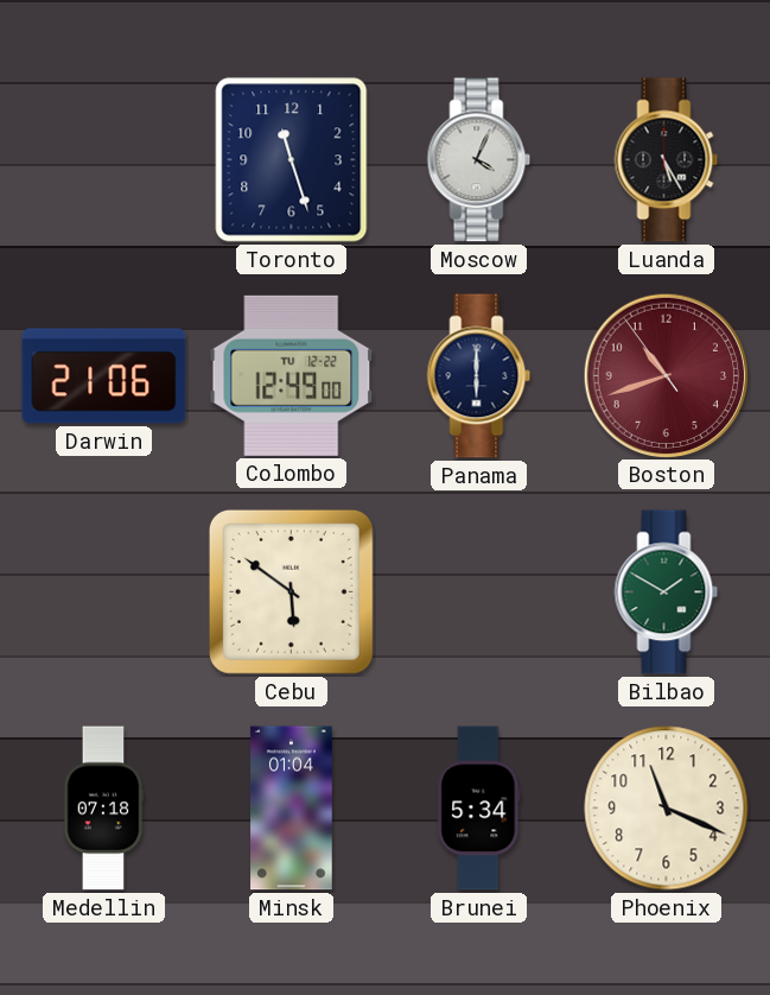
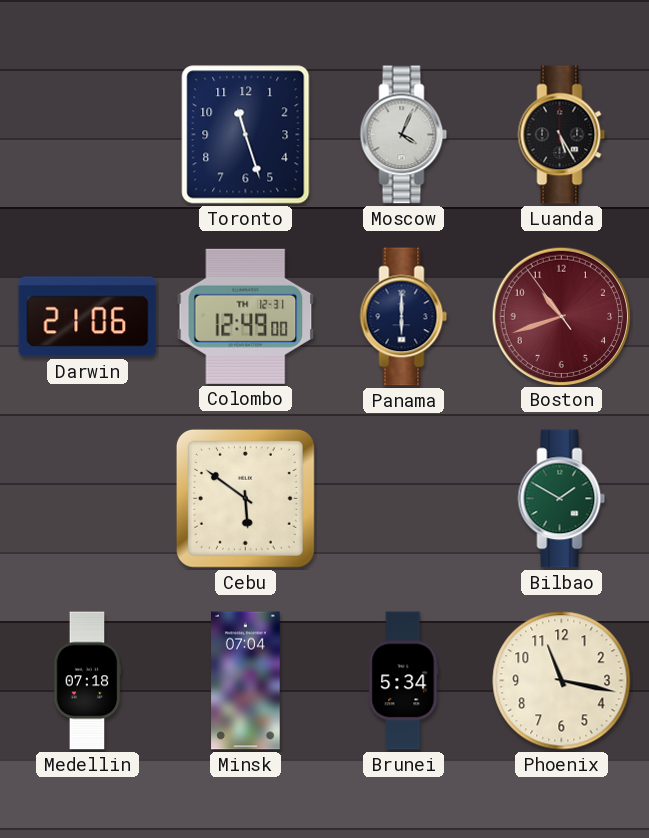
Colombo date: TU 12-22 -> TH 12-31
Minsk: 01:04 -> 07:04
Phoenix: 11:19 -> 11:17
